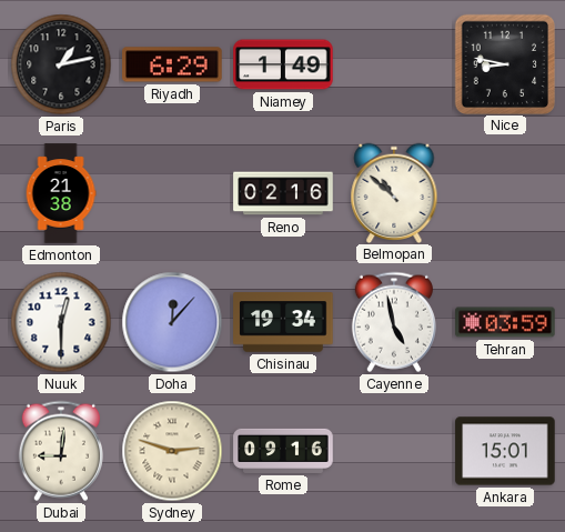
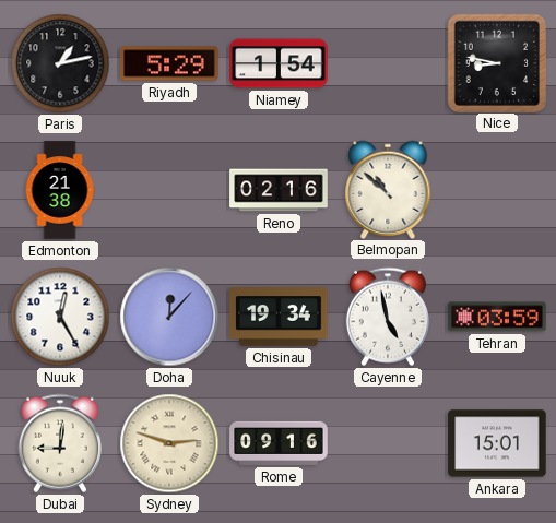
Riyadh: 6:29 -> 5:29
Niamey: 1:49 -> 1:54
Nuuk: 12:30 -> 12:25
